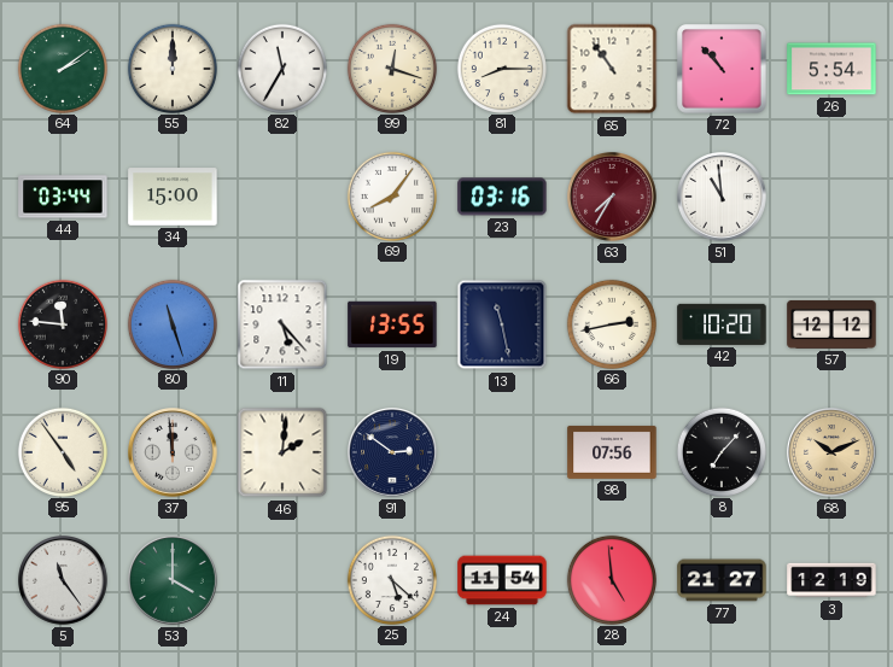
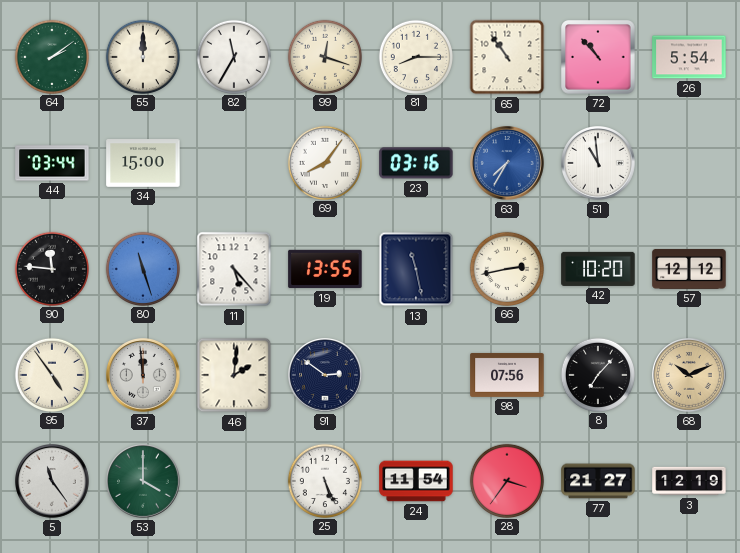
63 dial: burgundy -> blue
25: 5:22 -> 5:26
28: 4:59 -> 3:36
